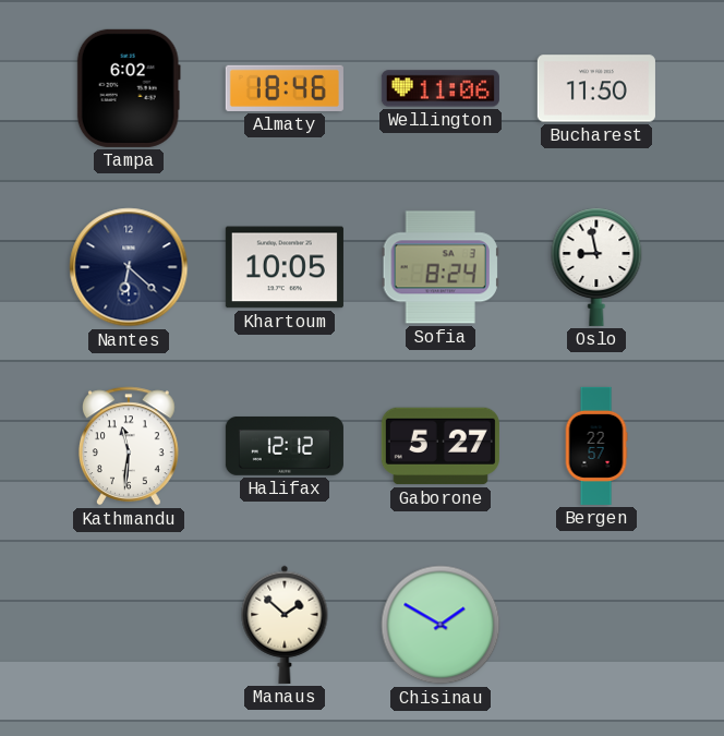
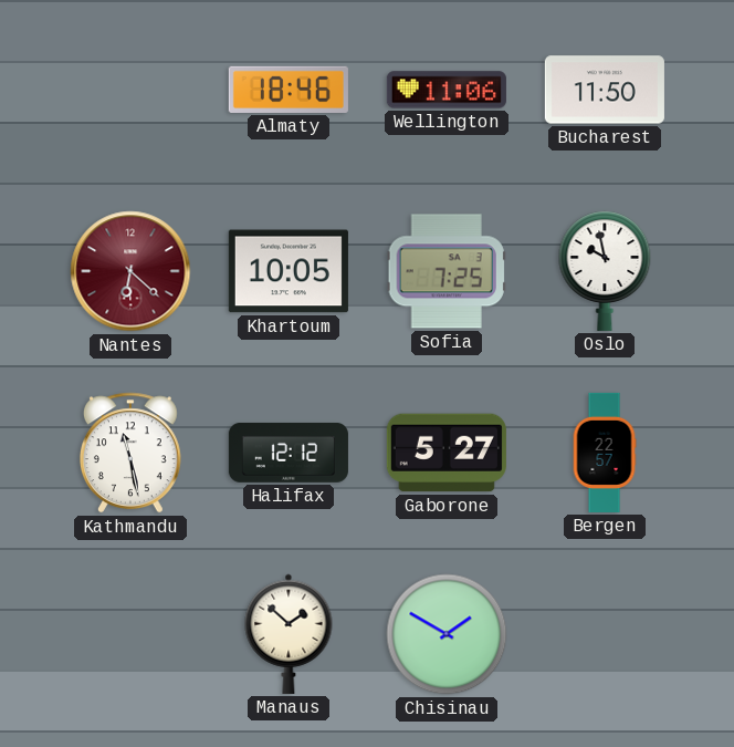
Tampa: 6:02 -> none
Nantes dial: navy -> burgundy
Sofia: 8:24 -> 7:25
Oslo: 8:58 -> 9:58
Kathmandu: 11:31 -> 11:28
